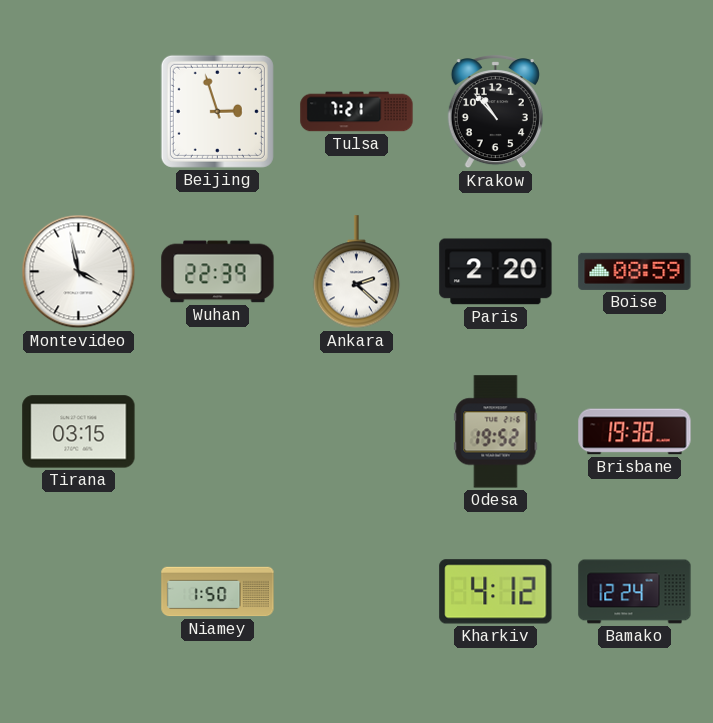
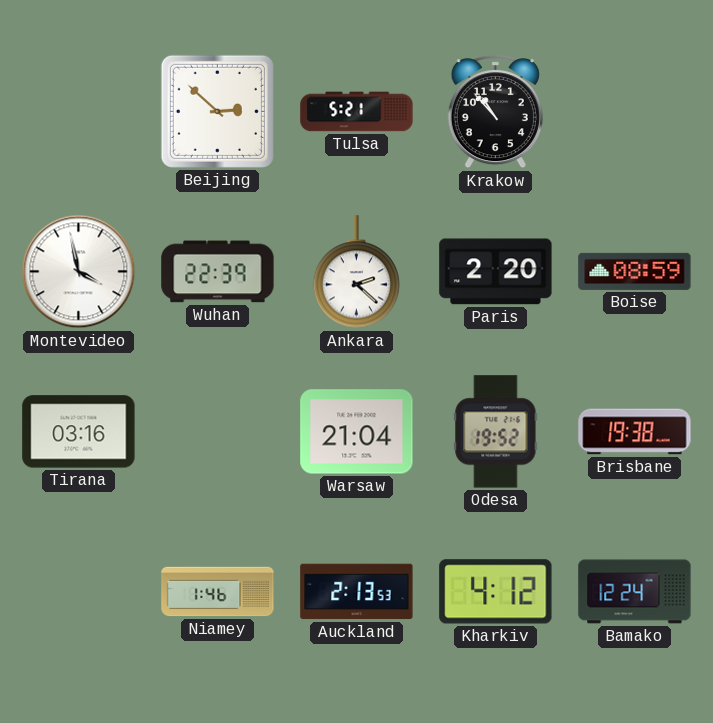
Beijing: 2:57 -> 2:52
Tulsa: 7:21 -> 5:21
Tirana: 03:15 -> 03:16
Warsaw: none -> 21:04
Niamey: 1:50 -> 1:46
Auckland: none -> 2:13
